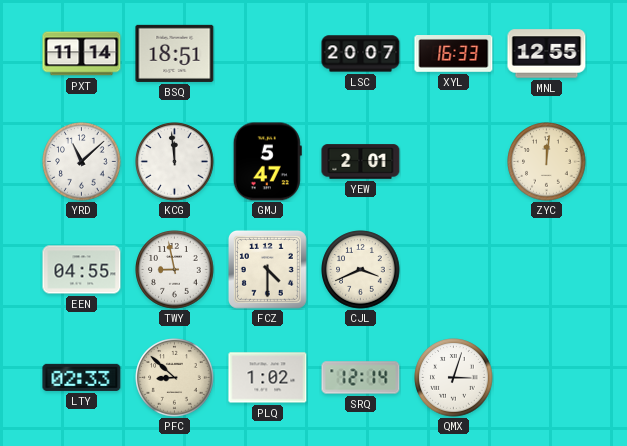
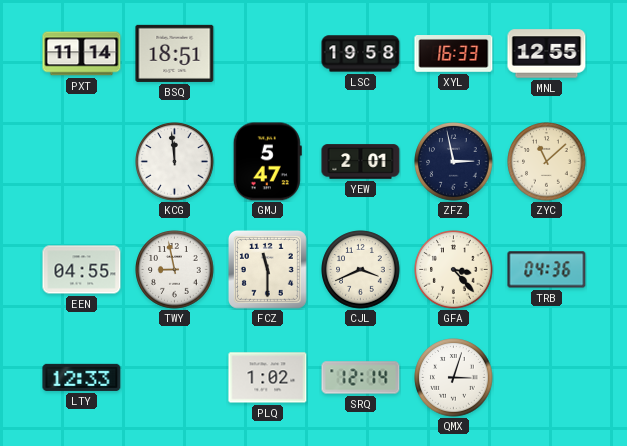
LSC: 20:07 -> 19:58
YRD: 11:08 -> none
ZFZ: none -> 2:58
ZYC: 12:01 -> 11:08
FCZ: 4:30 -> 11:30
GFA: none -> 3:23
TRB: none -> 04:36
LTY: 02:33 -> 12:33
PFC: 8:52 -> none
